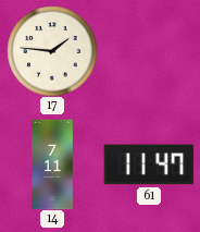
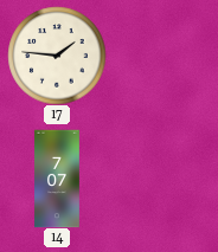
14: 7:11 -> 7:07
61: 11:47 -> none
